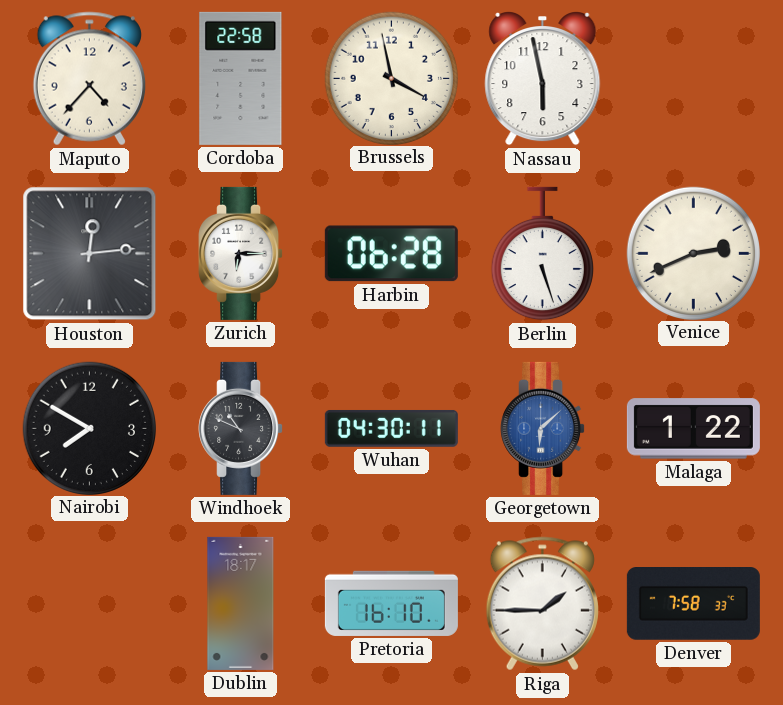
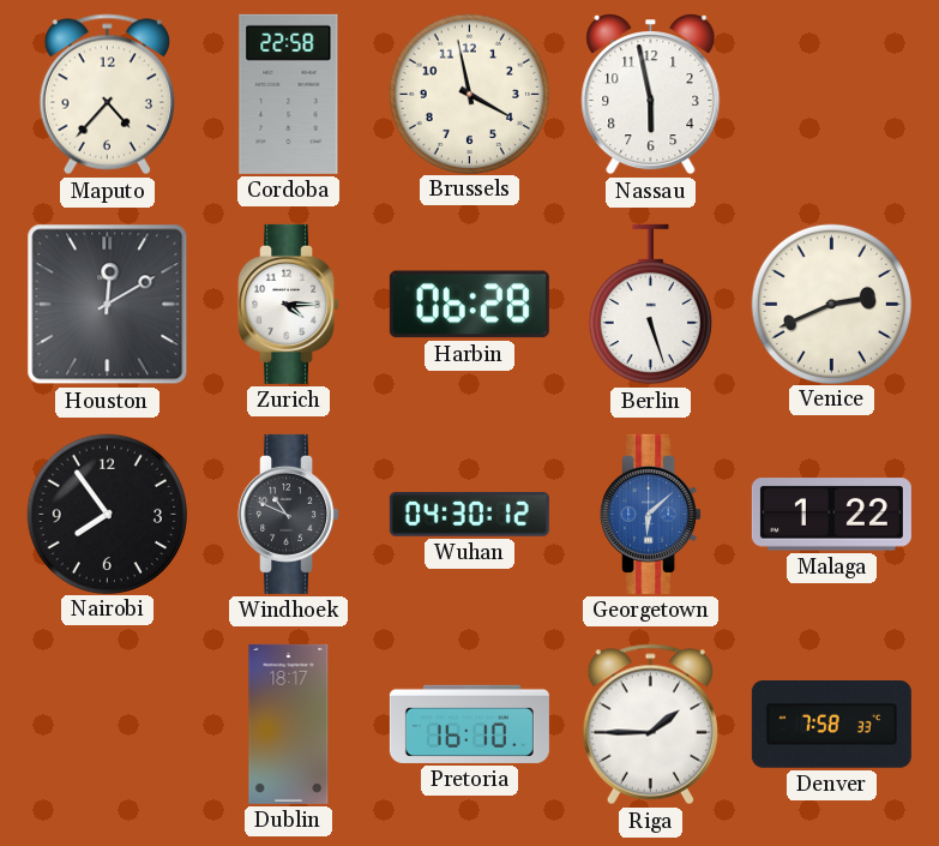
Houston: 12:14 -> 12:10
Zurich: 6:15 -> 4:15
Nairobi: 7:50 -> 7:54
Wuhan: 04:30:11 -> 04:30:12
